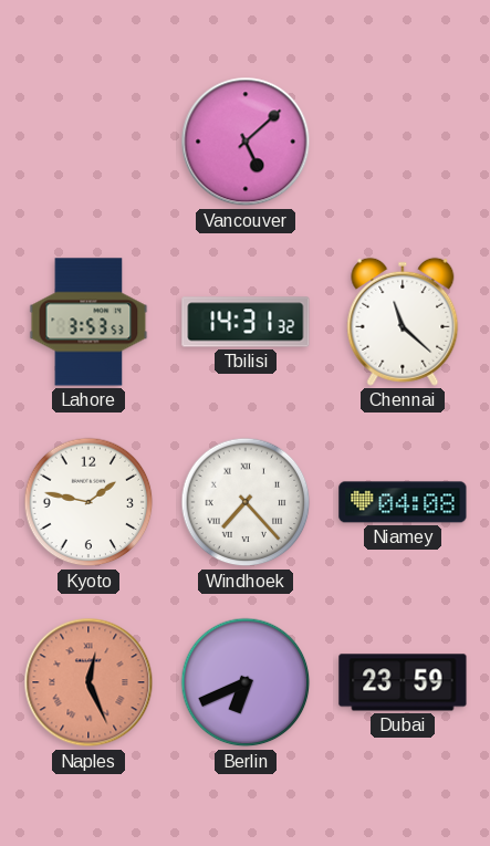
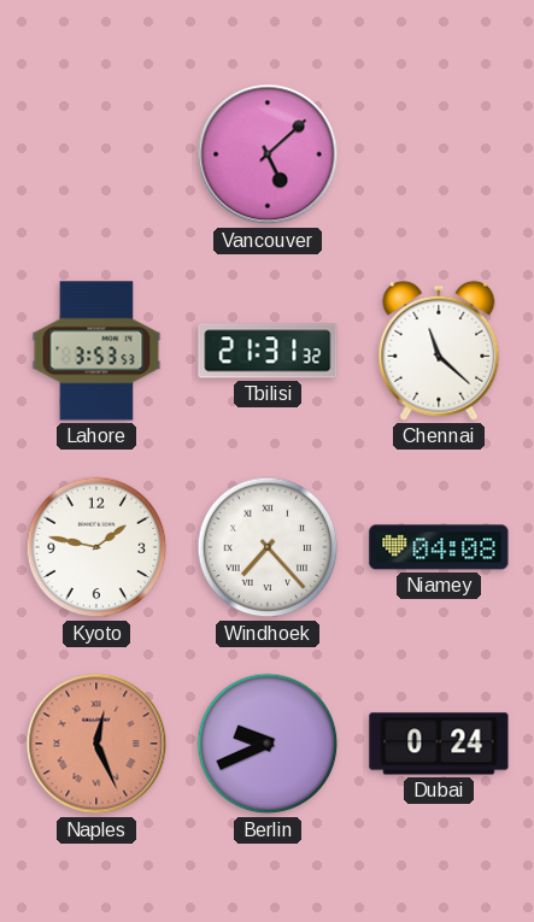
Tbilisi: 14:31 -> 21:31
Berlin: 6:41 -> 9:41
Dubai: 23:59 -> 0:24
